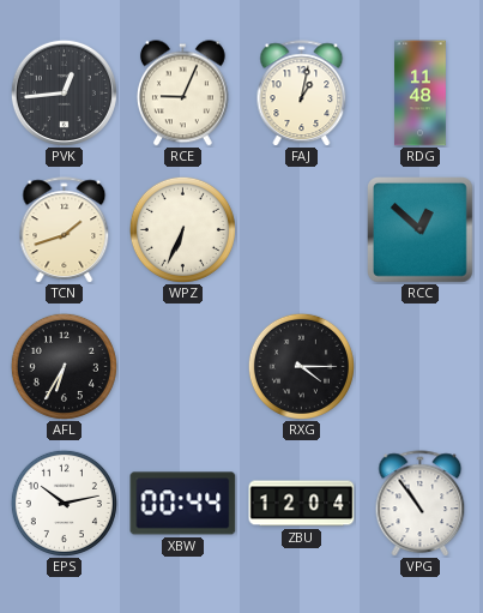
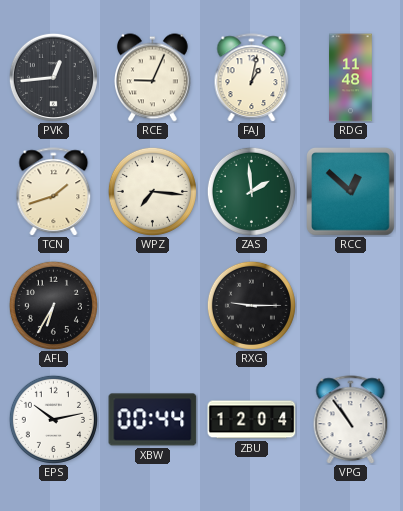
WPZ: 6:34 -> 7:16
ZAS: none -> 1:59
RXG: 4:15 -> 9:15
